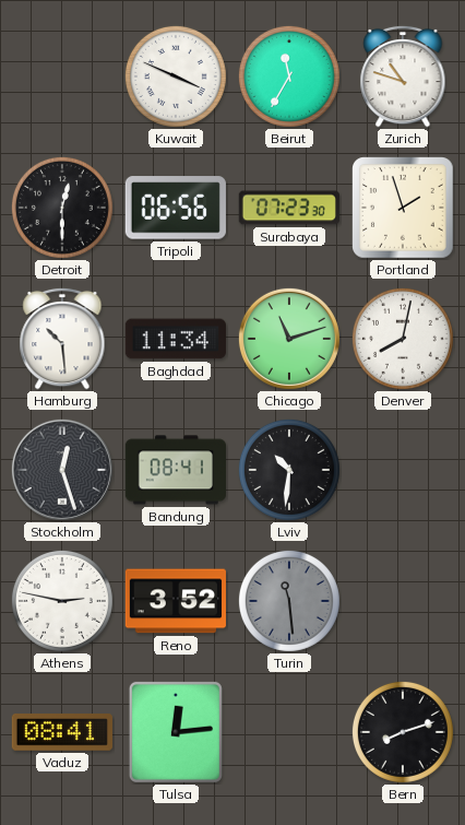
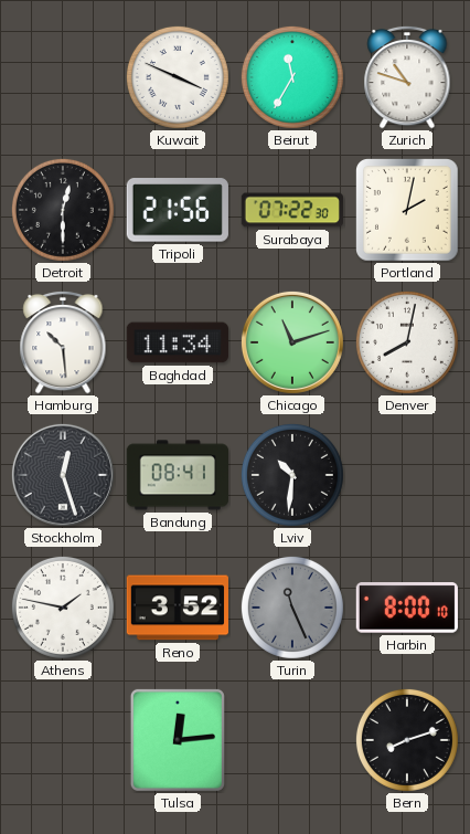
Tripoli: 06:56 -> 21:56
Surabaya: 07:23 -> 07:22
Portland: 1:57 -> 2:02
Athens: 2:47 -> 1:47
Turin: 11:29 -> 11:26
Harbin: none -> 8:00
Vaduz: 08:41 -> none
